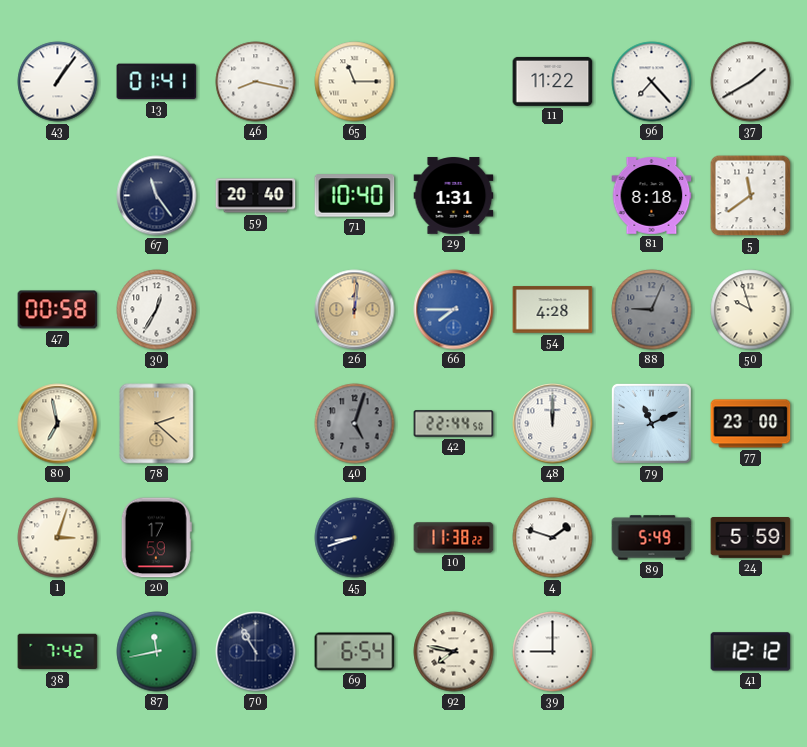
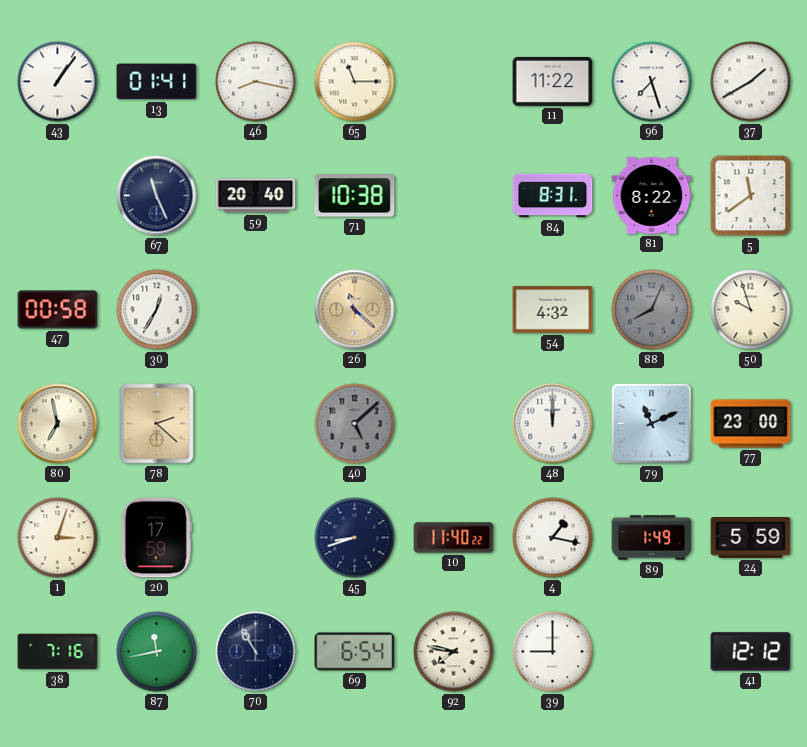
96: 7:23 -> 7:27
67: 11:24 -> 11:26
71: 10:40 -> 10:38
29: 1:31 -> none
84: none -> 8:31
81: 8:18 -> 8:22
26: 12:01 -> 11:22
66: 7:45 -> none
54: 4:28 -> 4:32
88: 9:04 -> 8:04
40: 5:03 -> 5:08
42: 22:44 -> none
10: 11:38 -> 11:40
4: 1:48 -> 1:17
89: 5:49 -> 1:49
38: 7:42 -> 7:16
